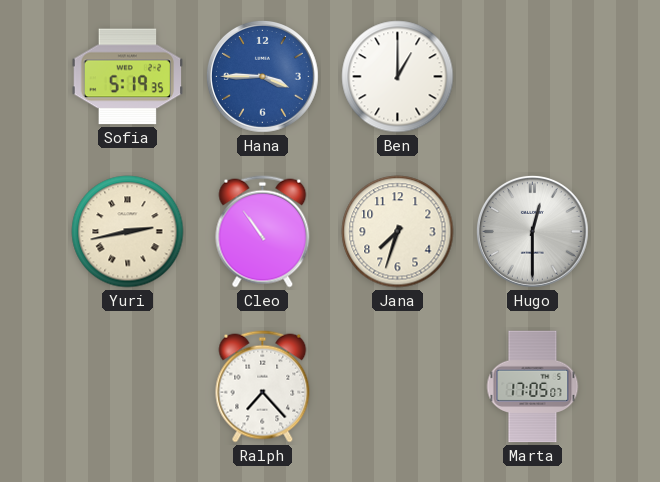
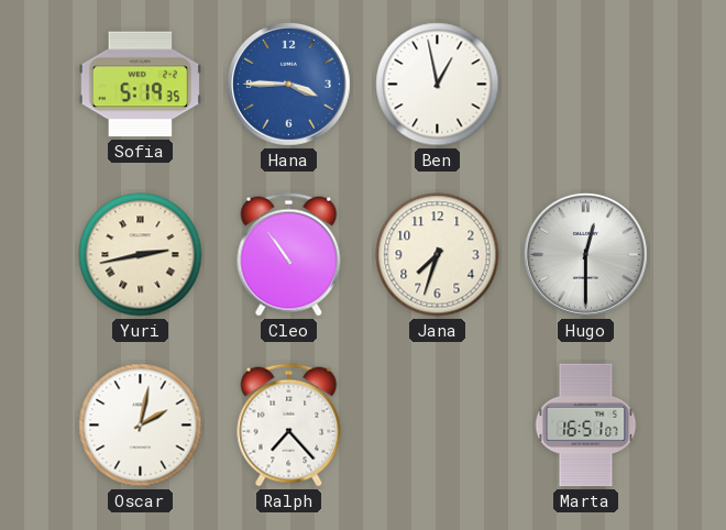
Ben: 1:00 -> 12:58
Oscar: none -> 2:02
Marta: 17:05 -> 16:51
